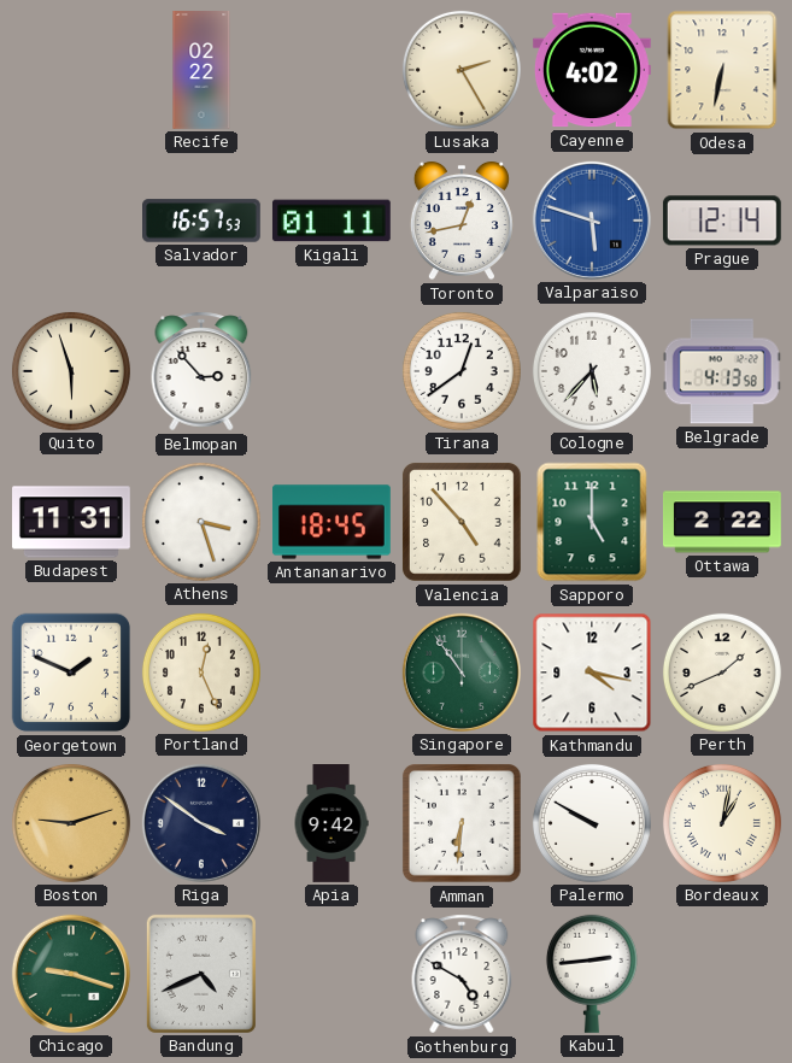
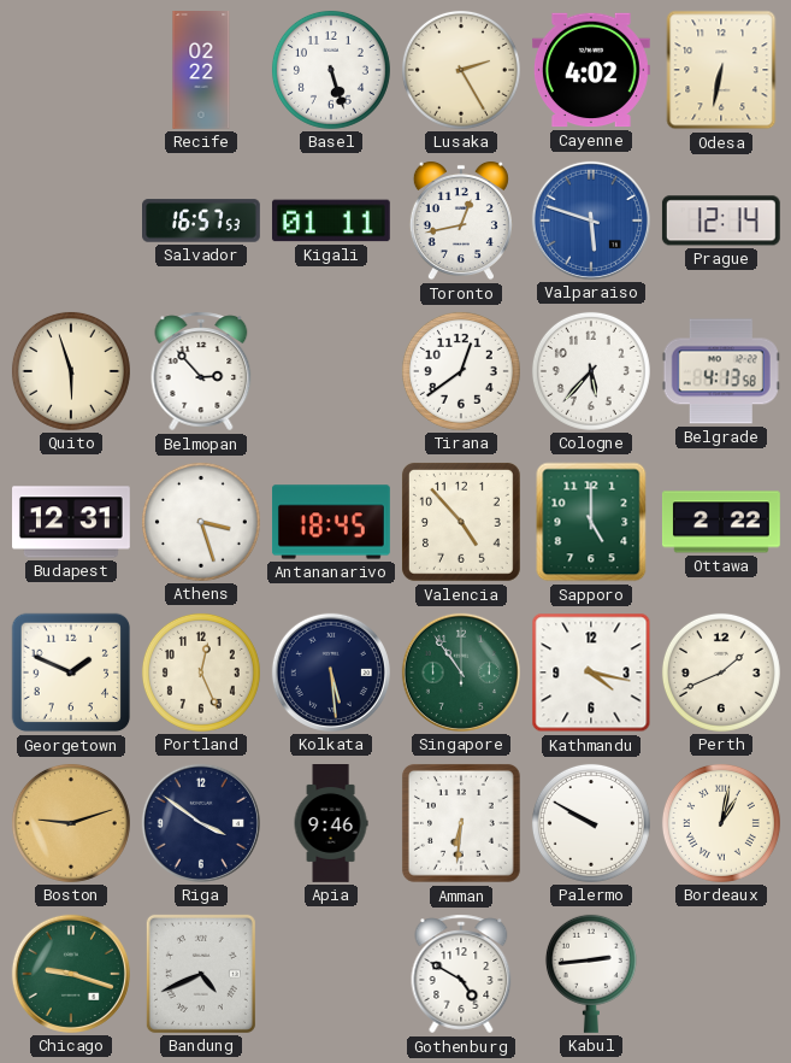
Basel: none -> 5:27
Budapest: 11:31 -> 12:31
Kolkata: none -> 5:29
Apia: 9:42 -> 9:46
